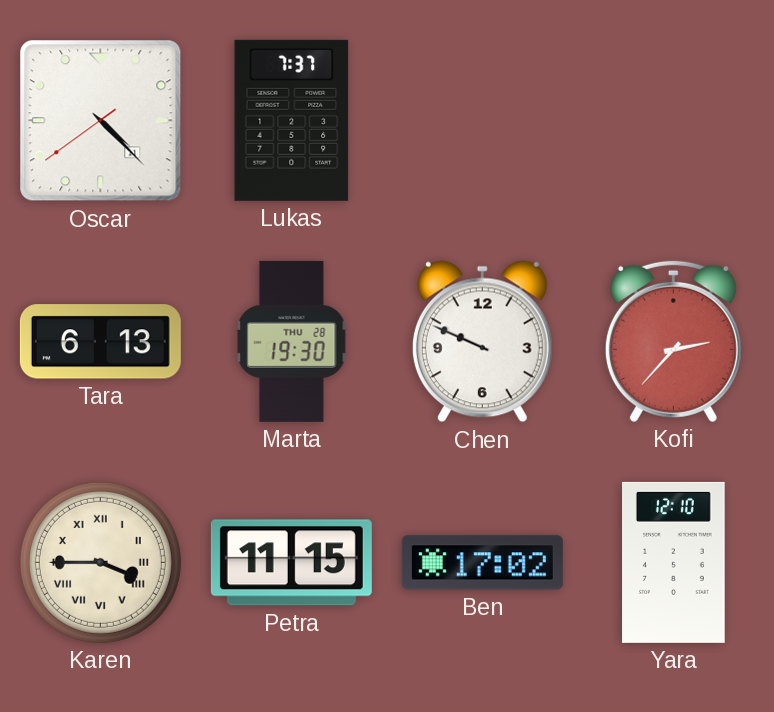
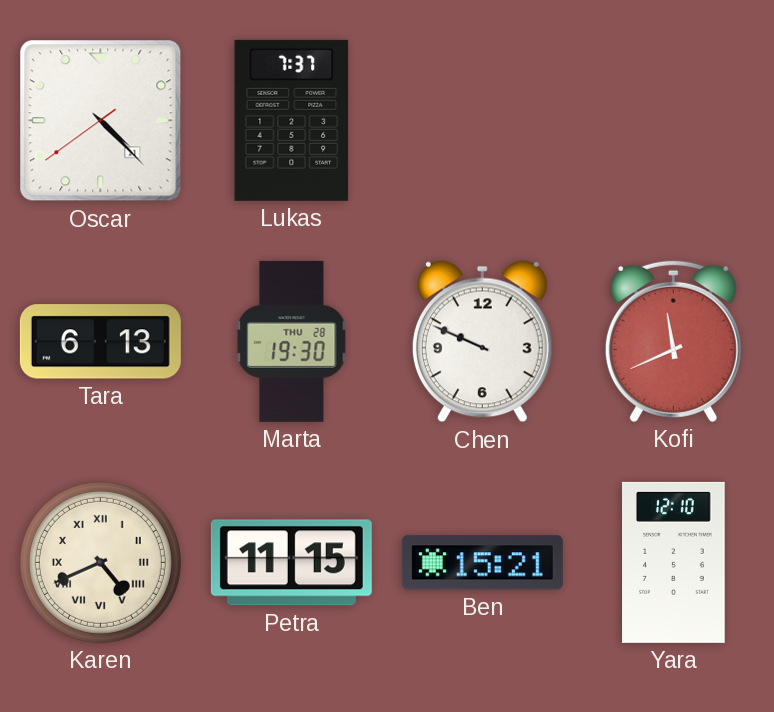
Kofi: 2:37 -> 11:41
Karen: 3:45 -> 4:41
Ben: 17:02 -> 15:21
